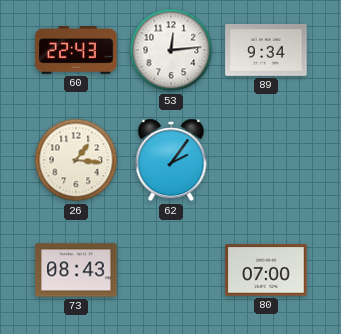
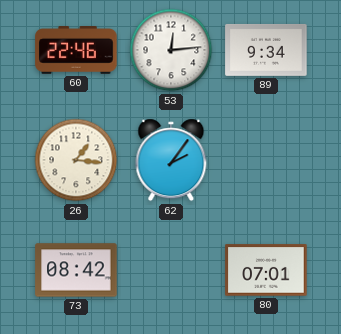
60: 22:43 -> 22:46
73: 08:43 -> 08:42
80: 07:00 -> 07:01
